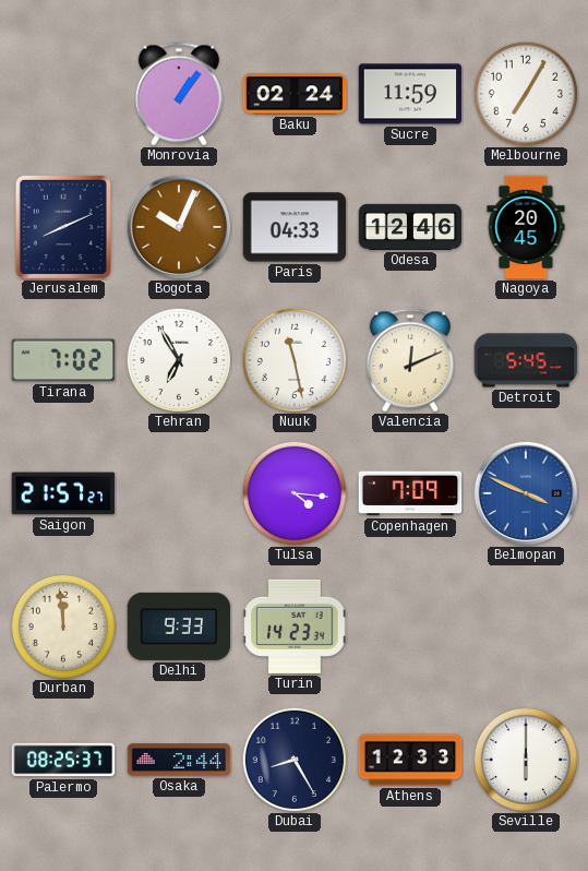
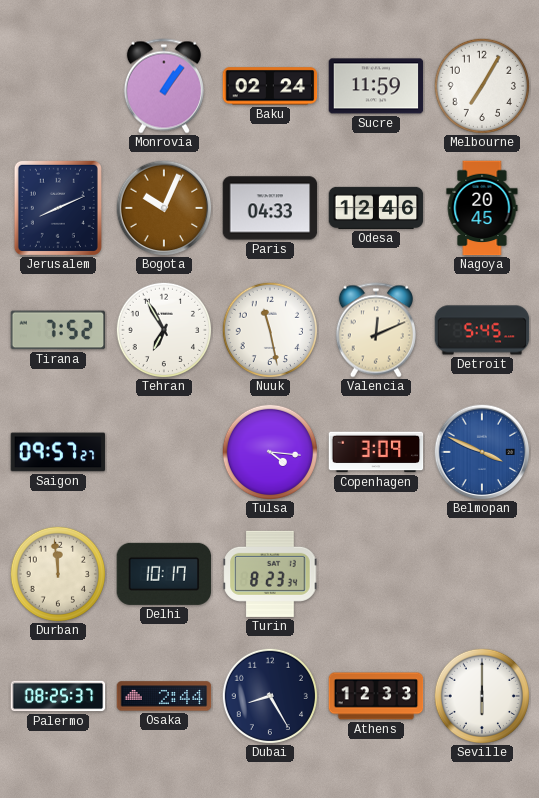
Tirana: 7:02 -> 7:52
Saigon: 21:57 -> 09:57
Copenhagen: 7:09 -> 3:09
Delhi: 9:33 -> 10:17
Turin: 14:23 -> 8:23
